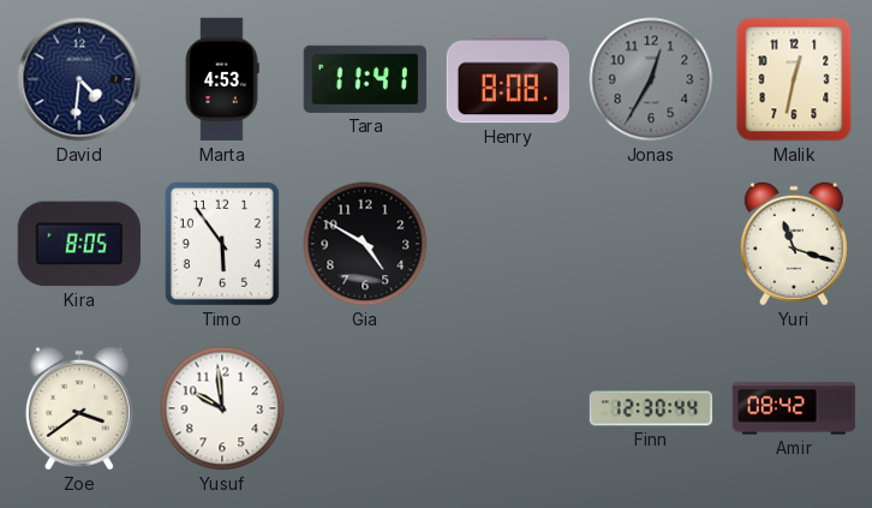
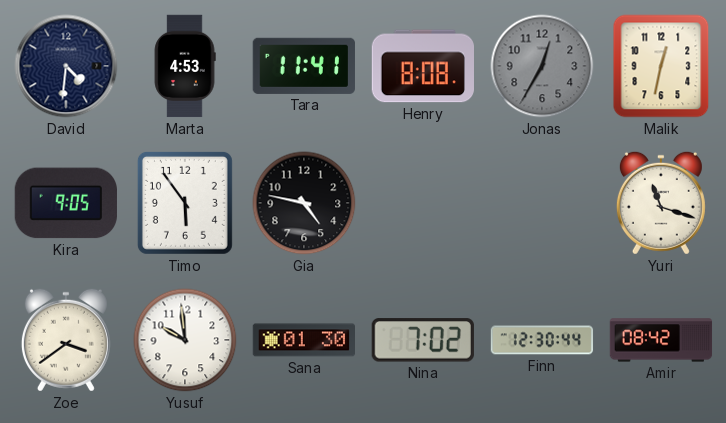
Kira: 8:05 -> 9:05
Gia: 4:50 -> 4:47
Sana: none -> 01:30
Nina: none -> 7:02
